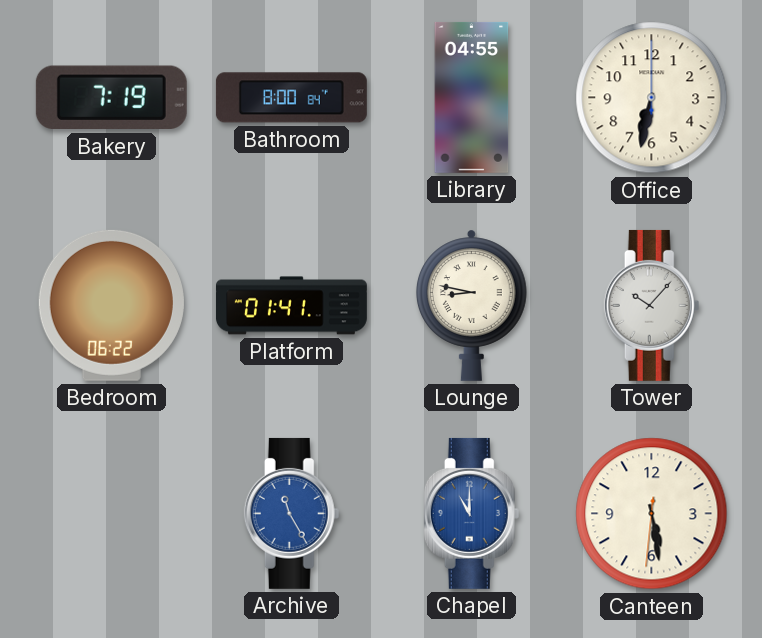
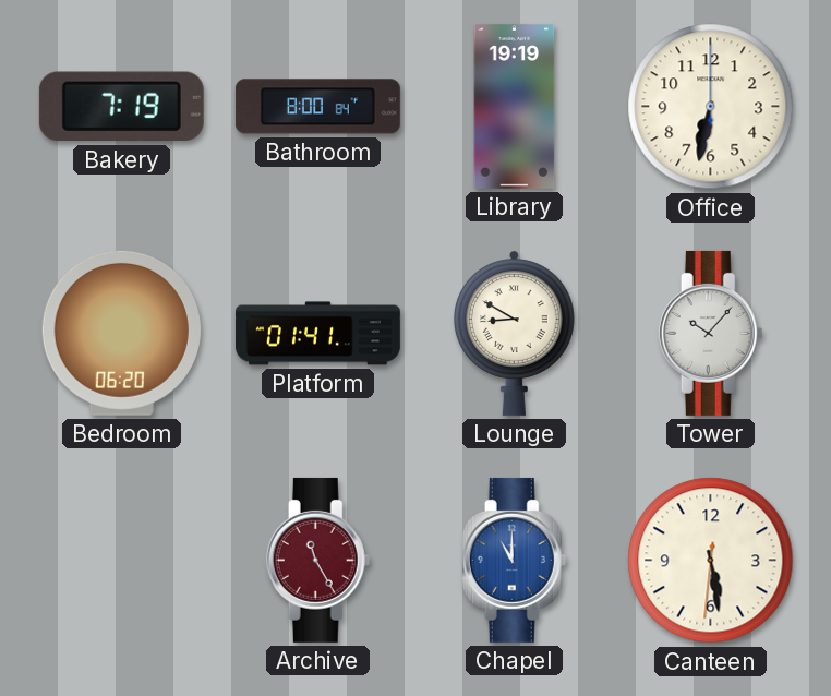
Library: 04:55 -> 19:19
Bedroom: 06:22 -> 06:20
Lounge: 8:47 -> 8:50
Archive dial: blue -> burgundy
